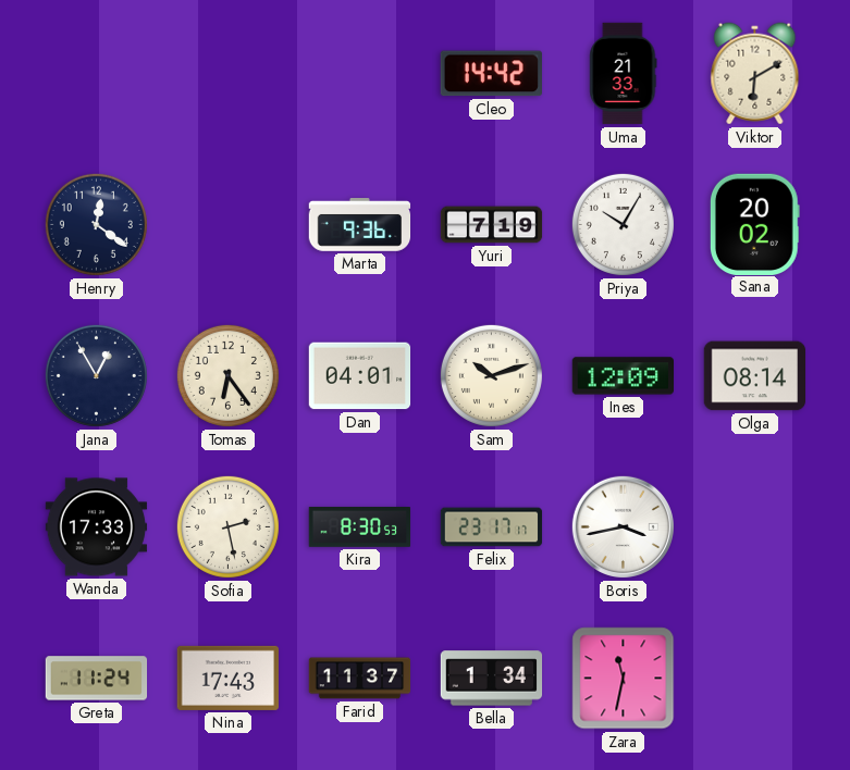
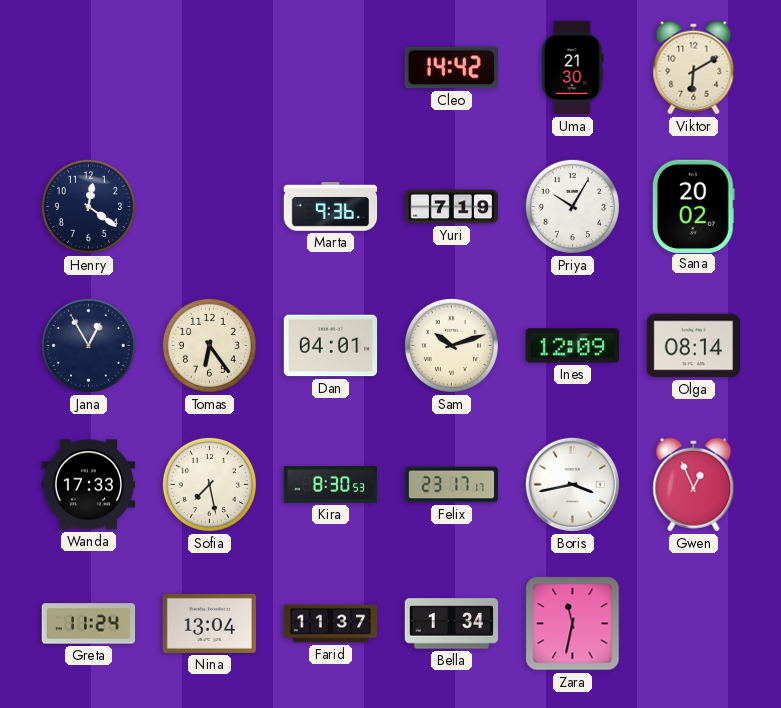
Uma: 21:33 -> 21:30
Sofia: 2:28 -> 7:28
Gwen: none -> 12:56
Nina: 17:43 -> 13:04
